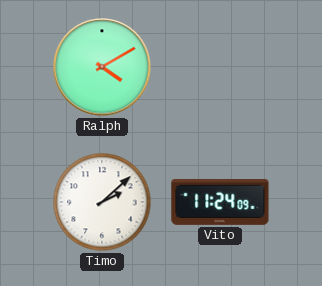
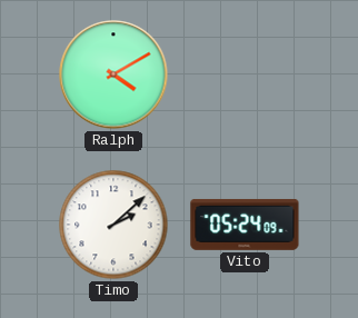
Vito: 11:24 -> 05:24
